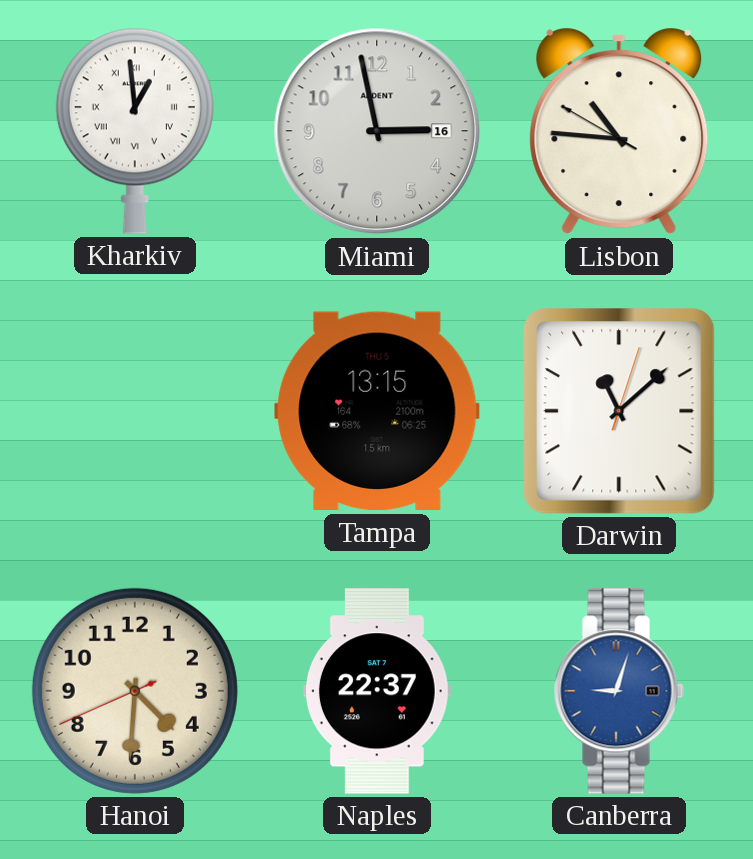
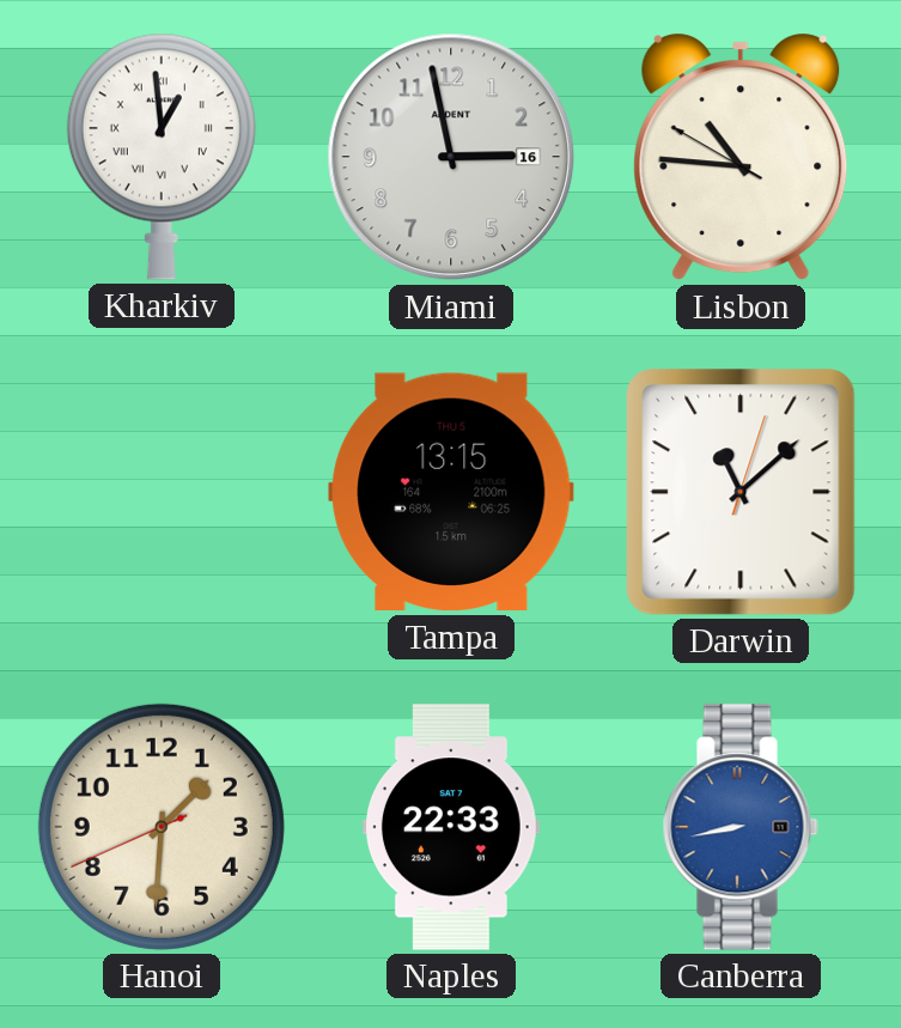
Hanoi: 4:30 -> 1:30
Naples: 22:37 -> 22:33
Canberra: 9:03 -> 8:43
